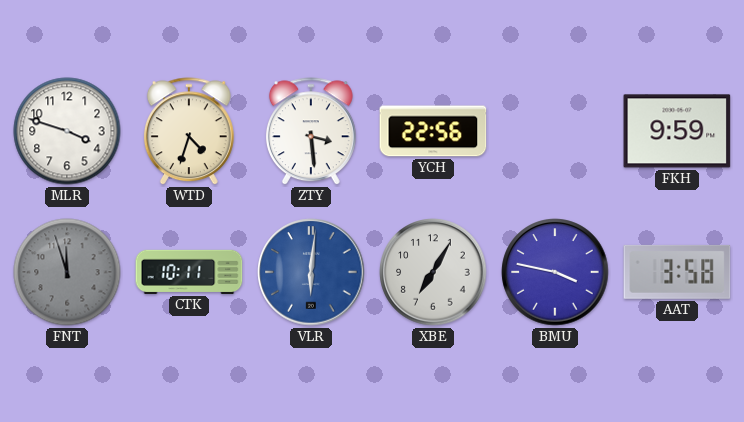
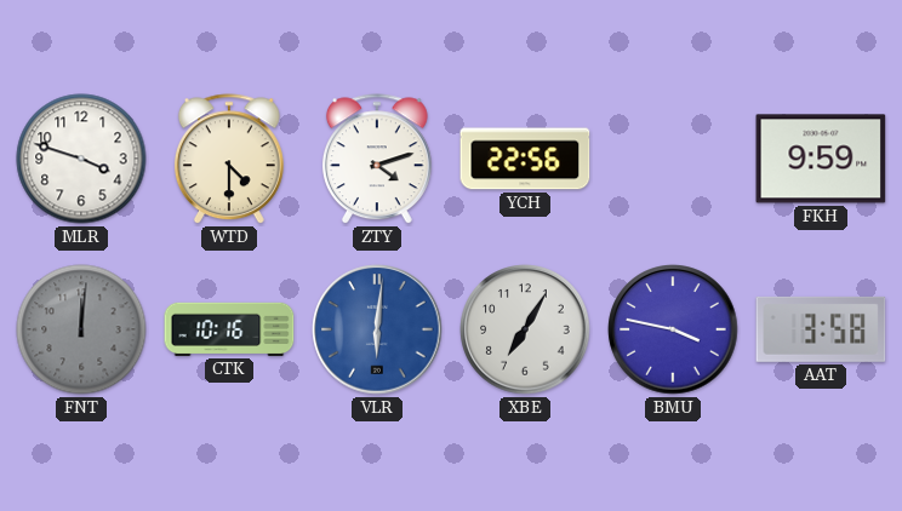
WTD: 4:33 -> 4:30
ZTY: 3:29 -> 4:12
FNT: 11:57 -> 12:01
CTK: 10:11 -> 10:16
